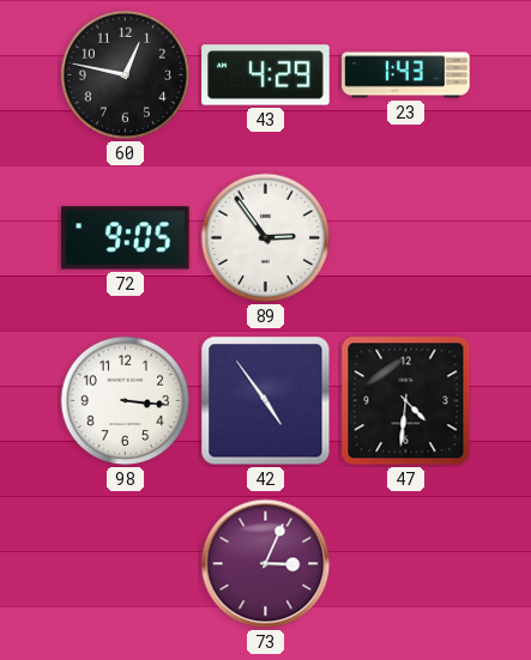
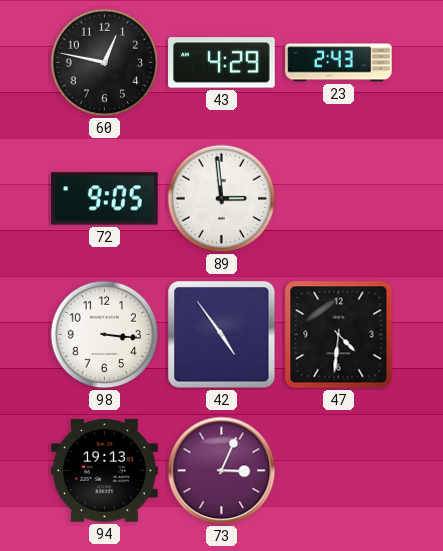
23: 1:43 -> 2:43
89: 2:54 -> 2:59
94: none -> 19:13
